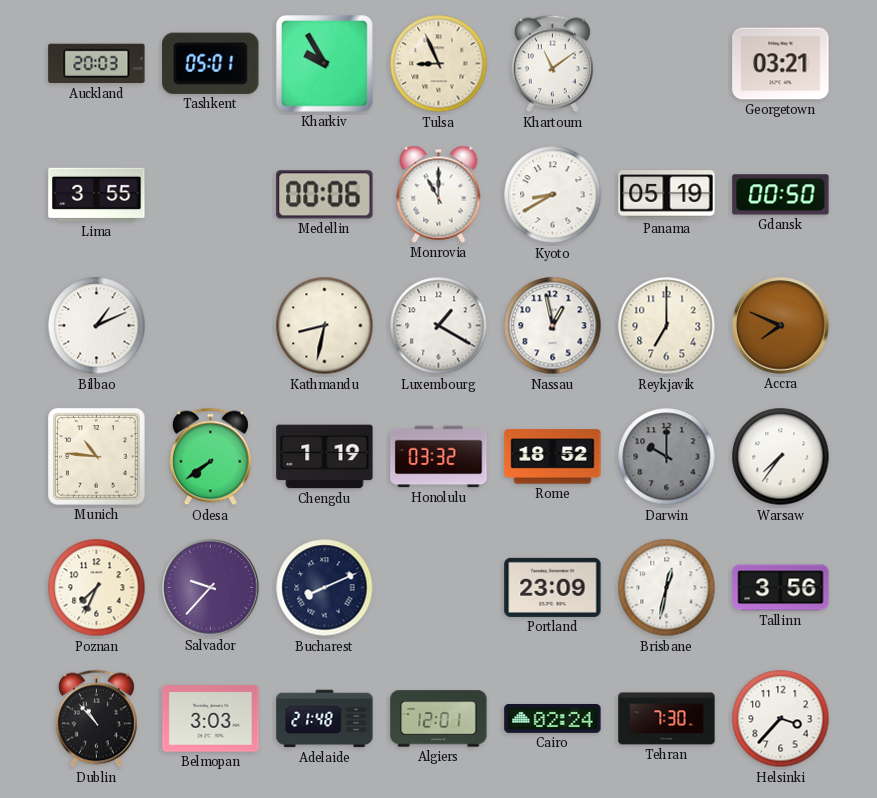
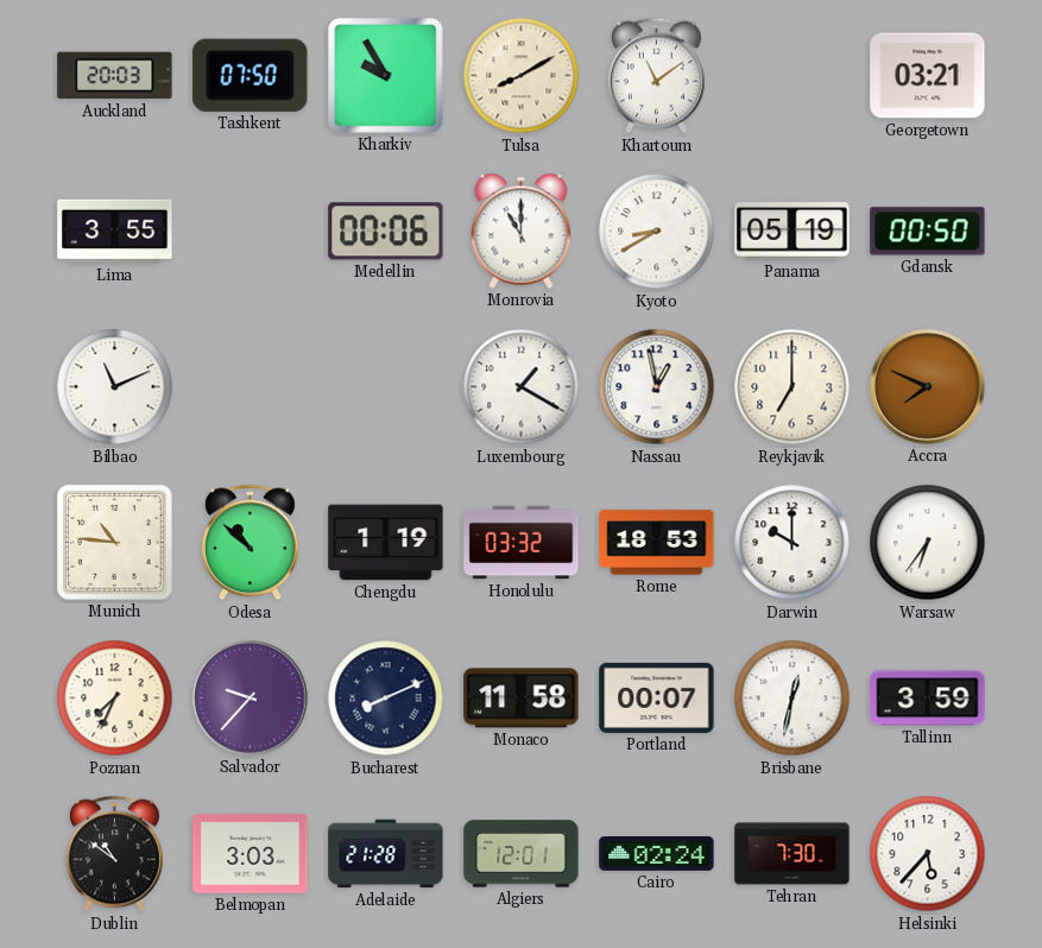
Tashkent: 05:01 -> 07:50
Tulsa: 8:56 -> 8:10
Bilbao: 1:11 -> 11:11
Kathmandu: 8:32 -> none
Odesa: 7:39 -> 10:52
Rome: 18:52 -> 18:53
Darwin dial: grey -> white
Warsaw: 7:36 -> 6:36
Monaco: none -> 11:58
Portland: 23:09 -> 00:07
Tallinn: 3:56 -> 3:59
Dublin: 10:53 -> 10:51
Adelaide: 21:48 -> 21:28
Helsinki: 3:37 -> 5:37
